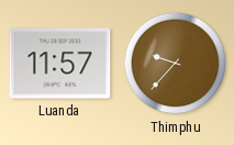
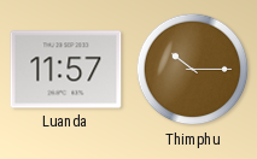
Thimphu: 9:37 -> 10:15
